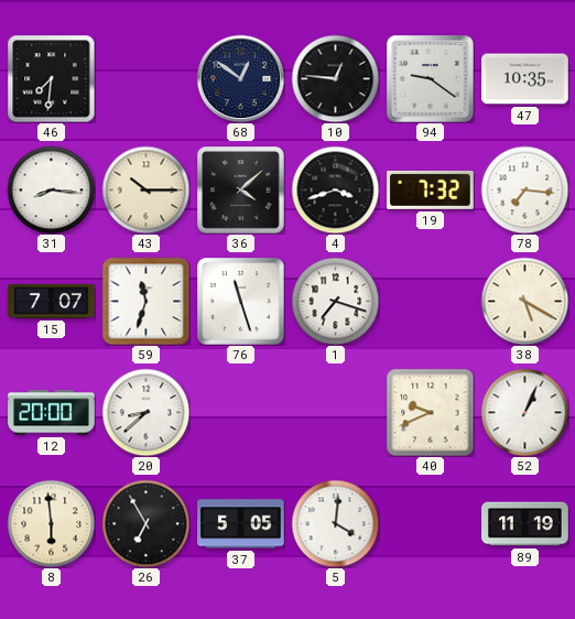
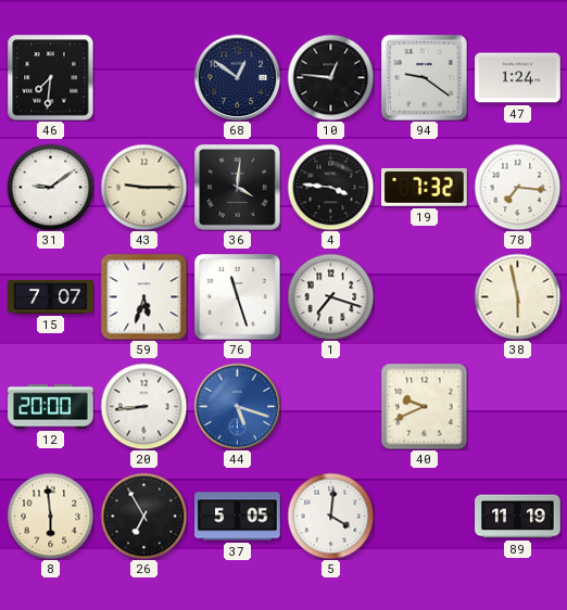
47: 10:35 -> 1:24
31: 8:16 -> 9:09
43: 10:15 -> 9:15
36: 4:08 -> 4:01
4: 3:42 -> 3:46
59: 11:33 -> 5:33
38: 5:20 -> 5:58
20: 8:38 -> 8:44
44: none -> 5:18
52: 1:04 -> none
